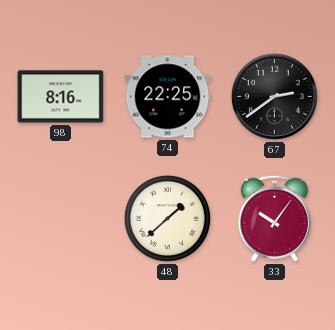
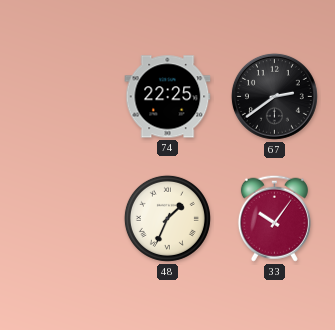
98: 8:16 -> none
48: 1:38 -> 1:34
